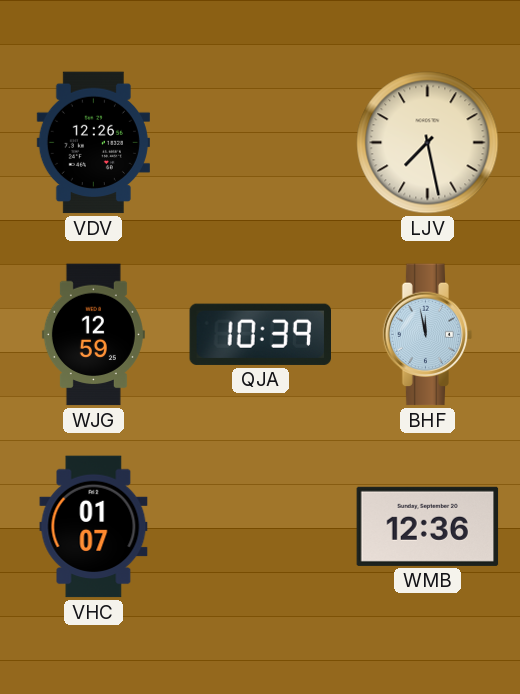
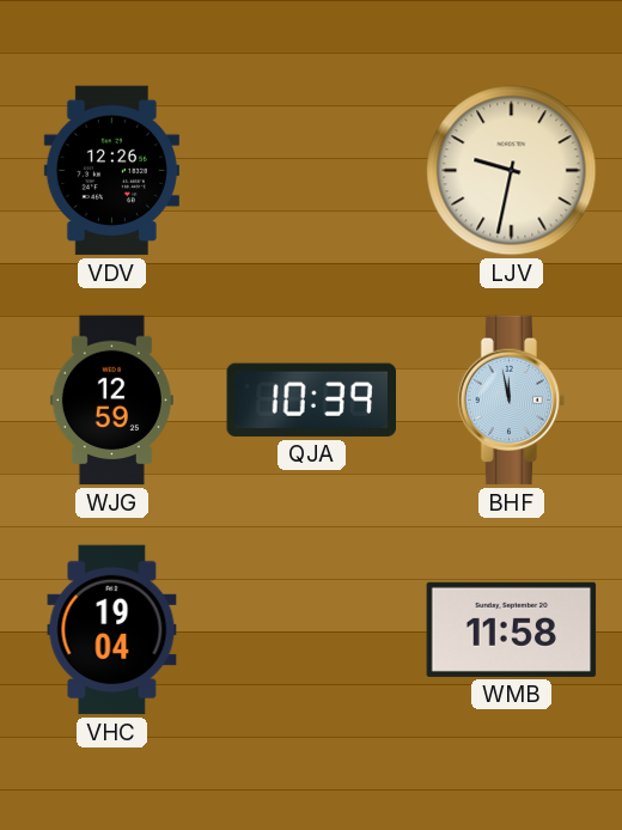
LJV: 7:28 -> 9:32
VHC: 01:07 -> 19:04
WMB: 12:36 -> 11:58
